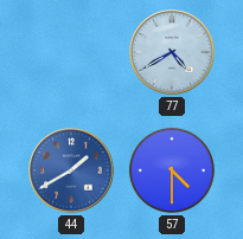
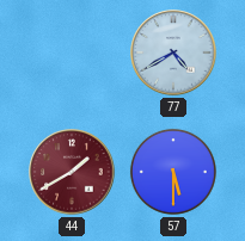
44 dial: blue -> burgundy
57: 4:30 -> 5:30
